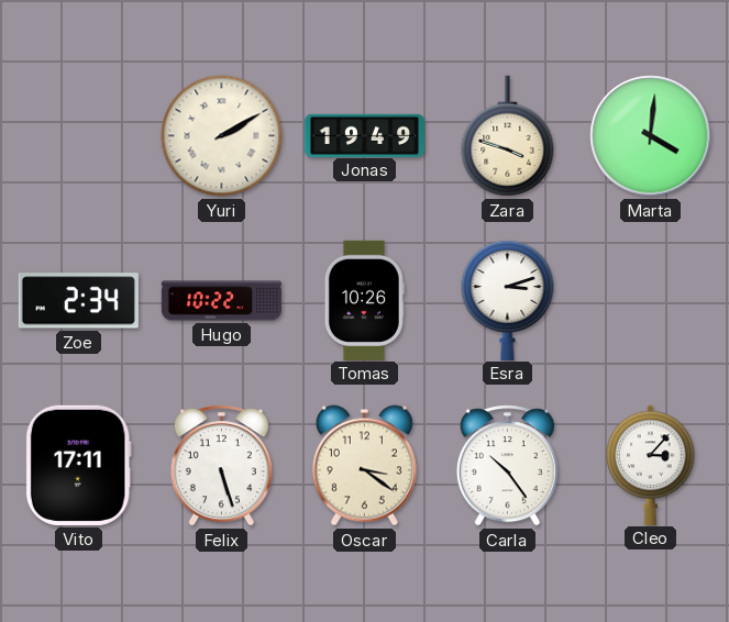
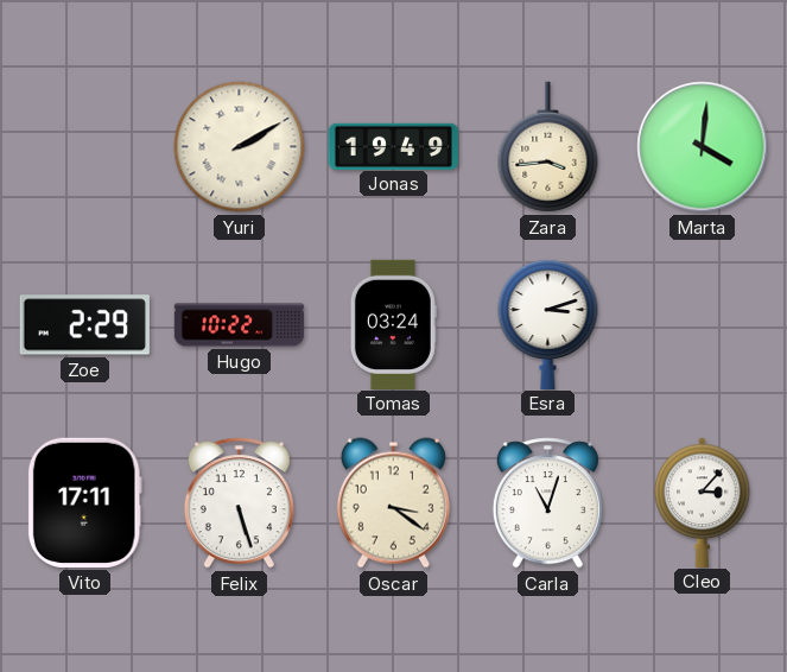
Zara: 3:48 -> 3:44
Zoe: 2:34 -> 2:29
Tomas: 10:26 -> 03:24
Carla: 10:24 -> 11:03
